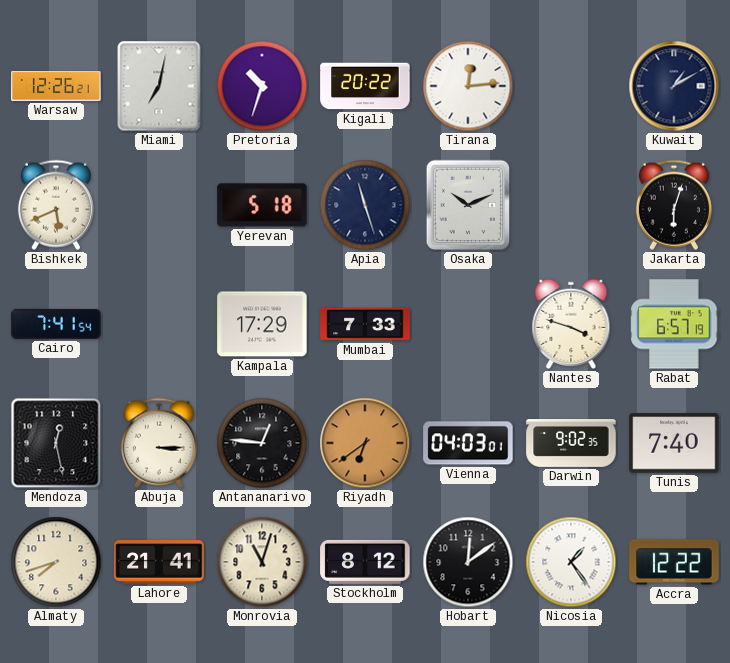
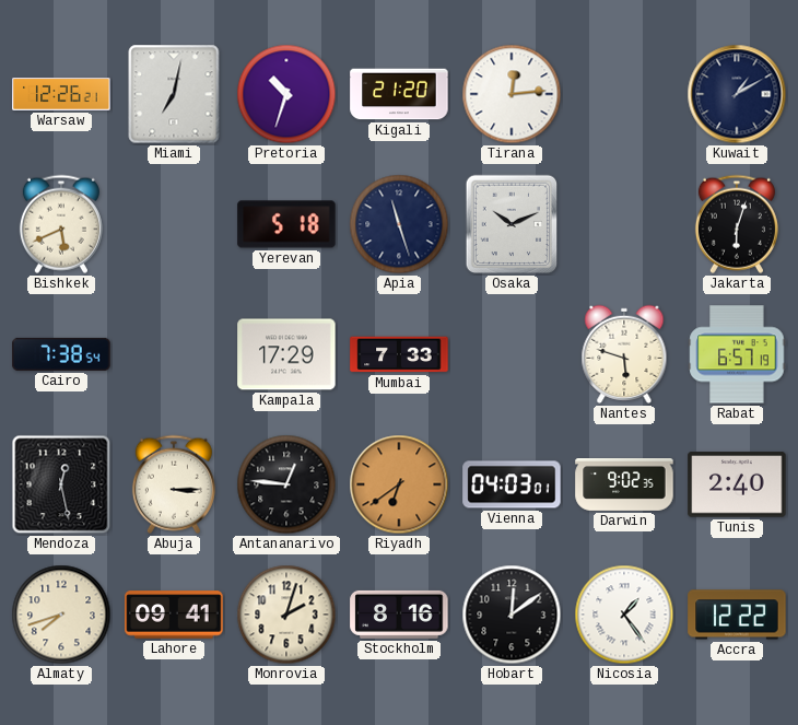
Kigali: 20:22 -> 21:20
Cairo: 7:41 -> 7:38
Nantes: 3:48 -> 5:48
Tunis: 7:40 -> 2:40
Lahore: 21:41 -> 09:41
Monrovia: 11:03 -> 2:03
Stockholm: 8:12 -> 8:16
